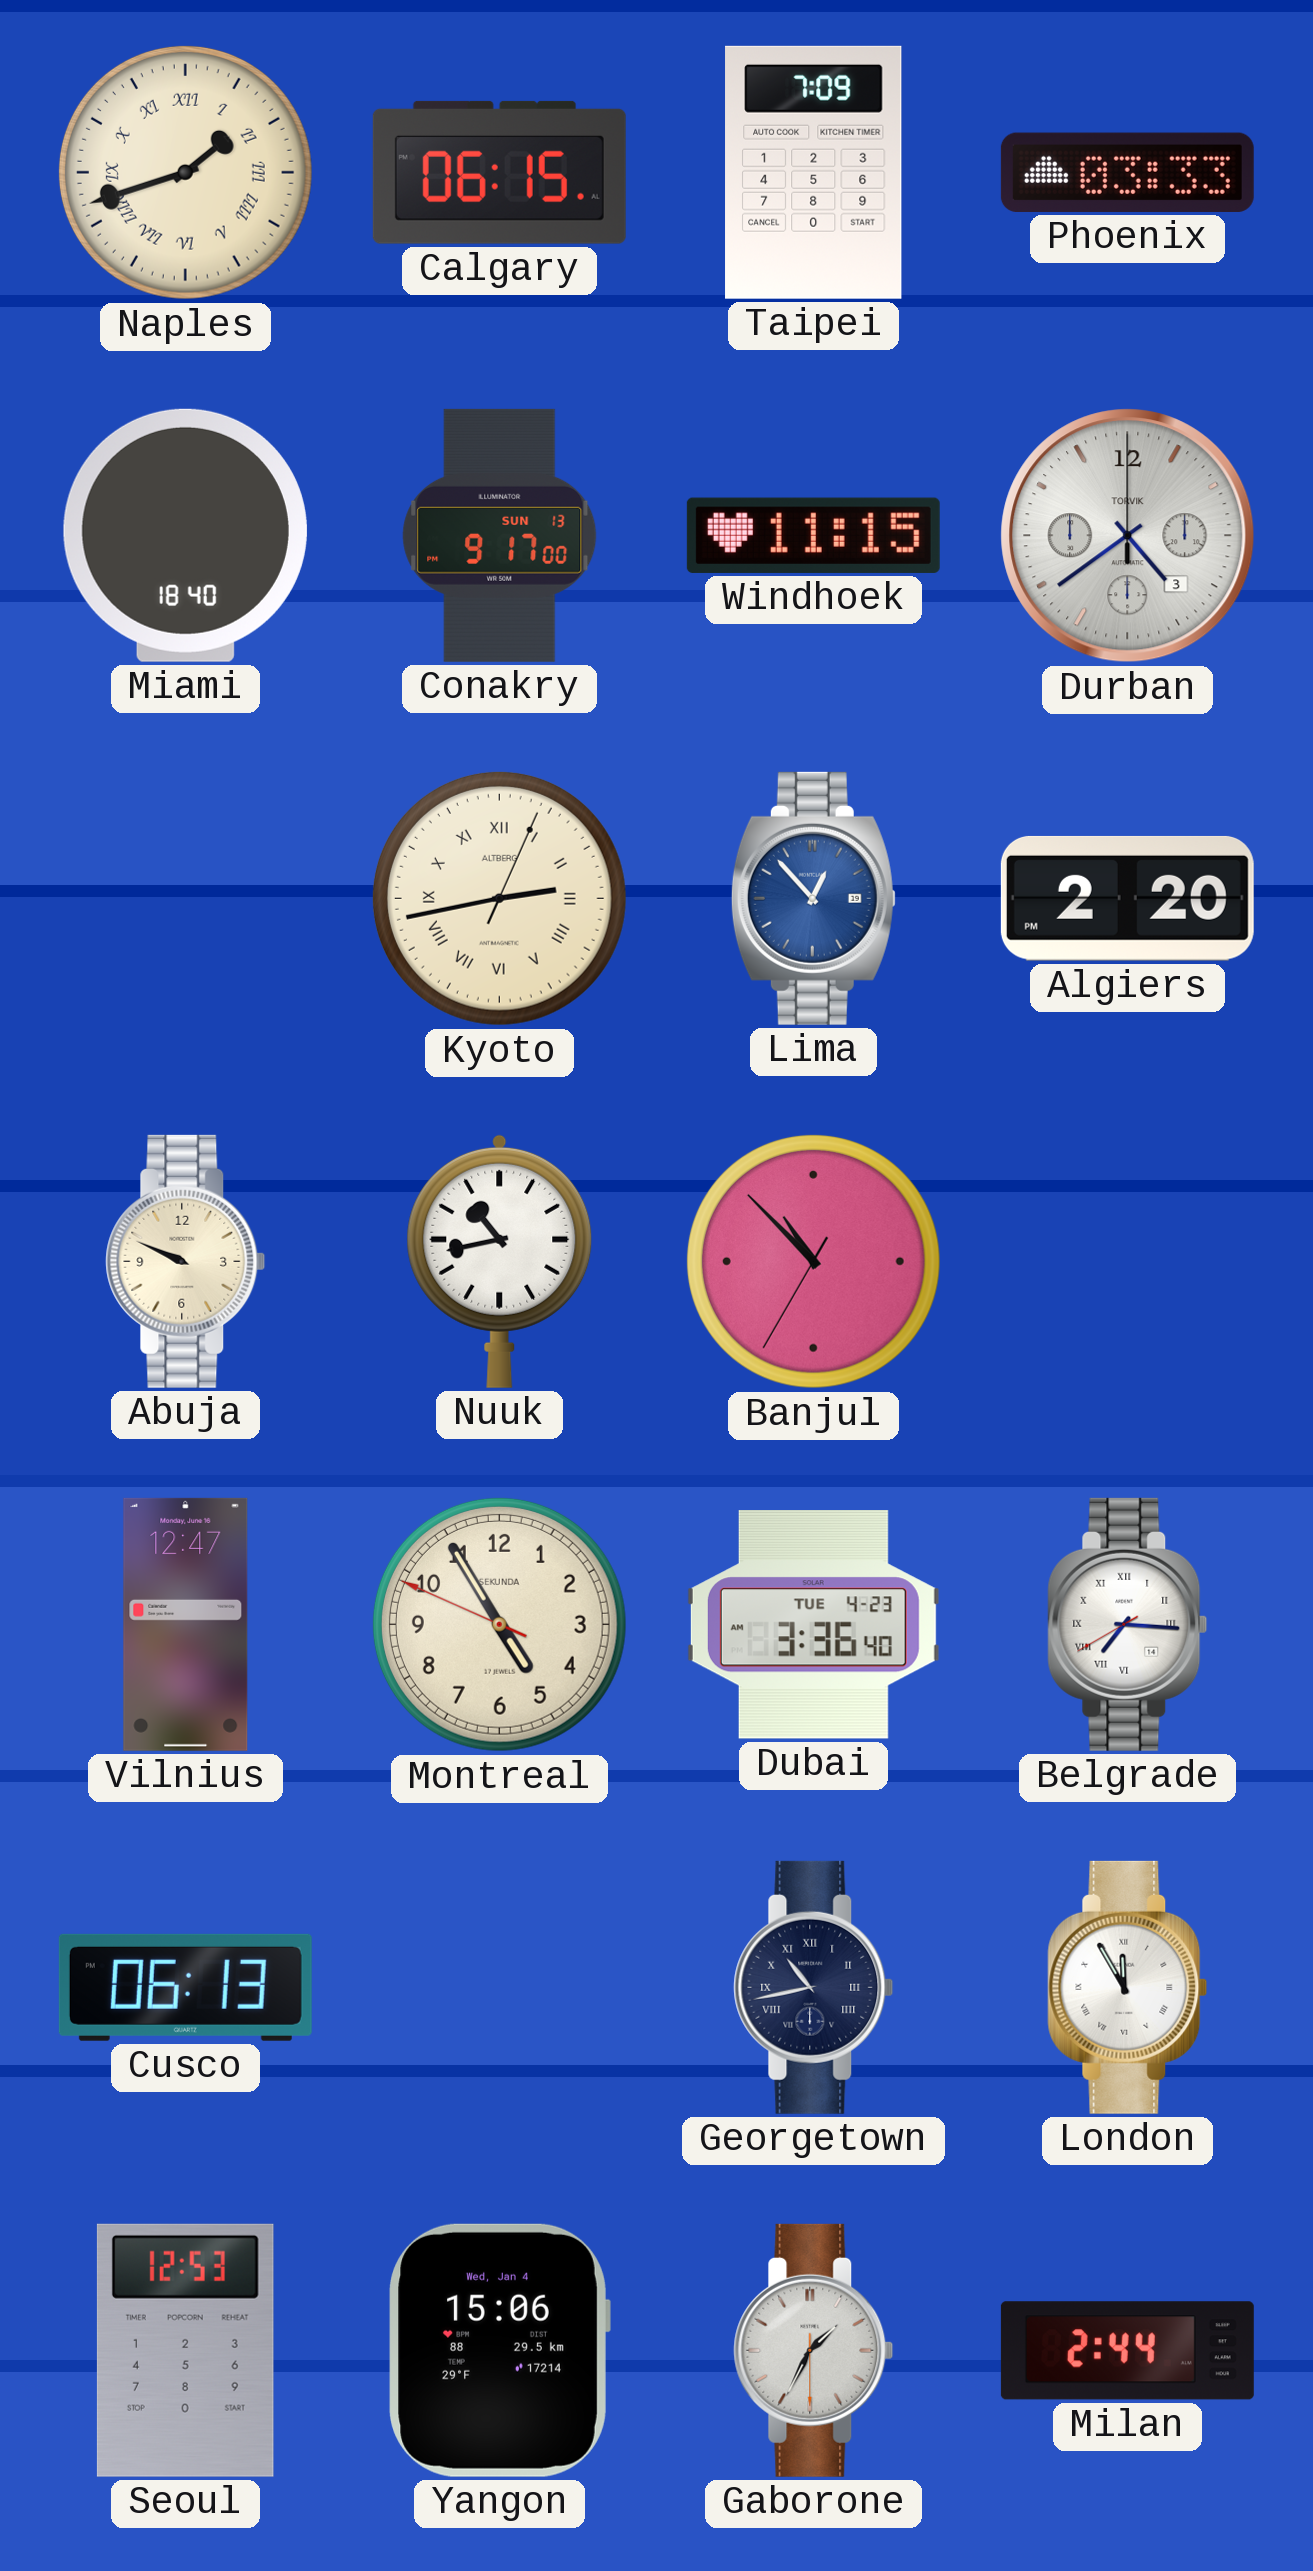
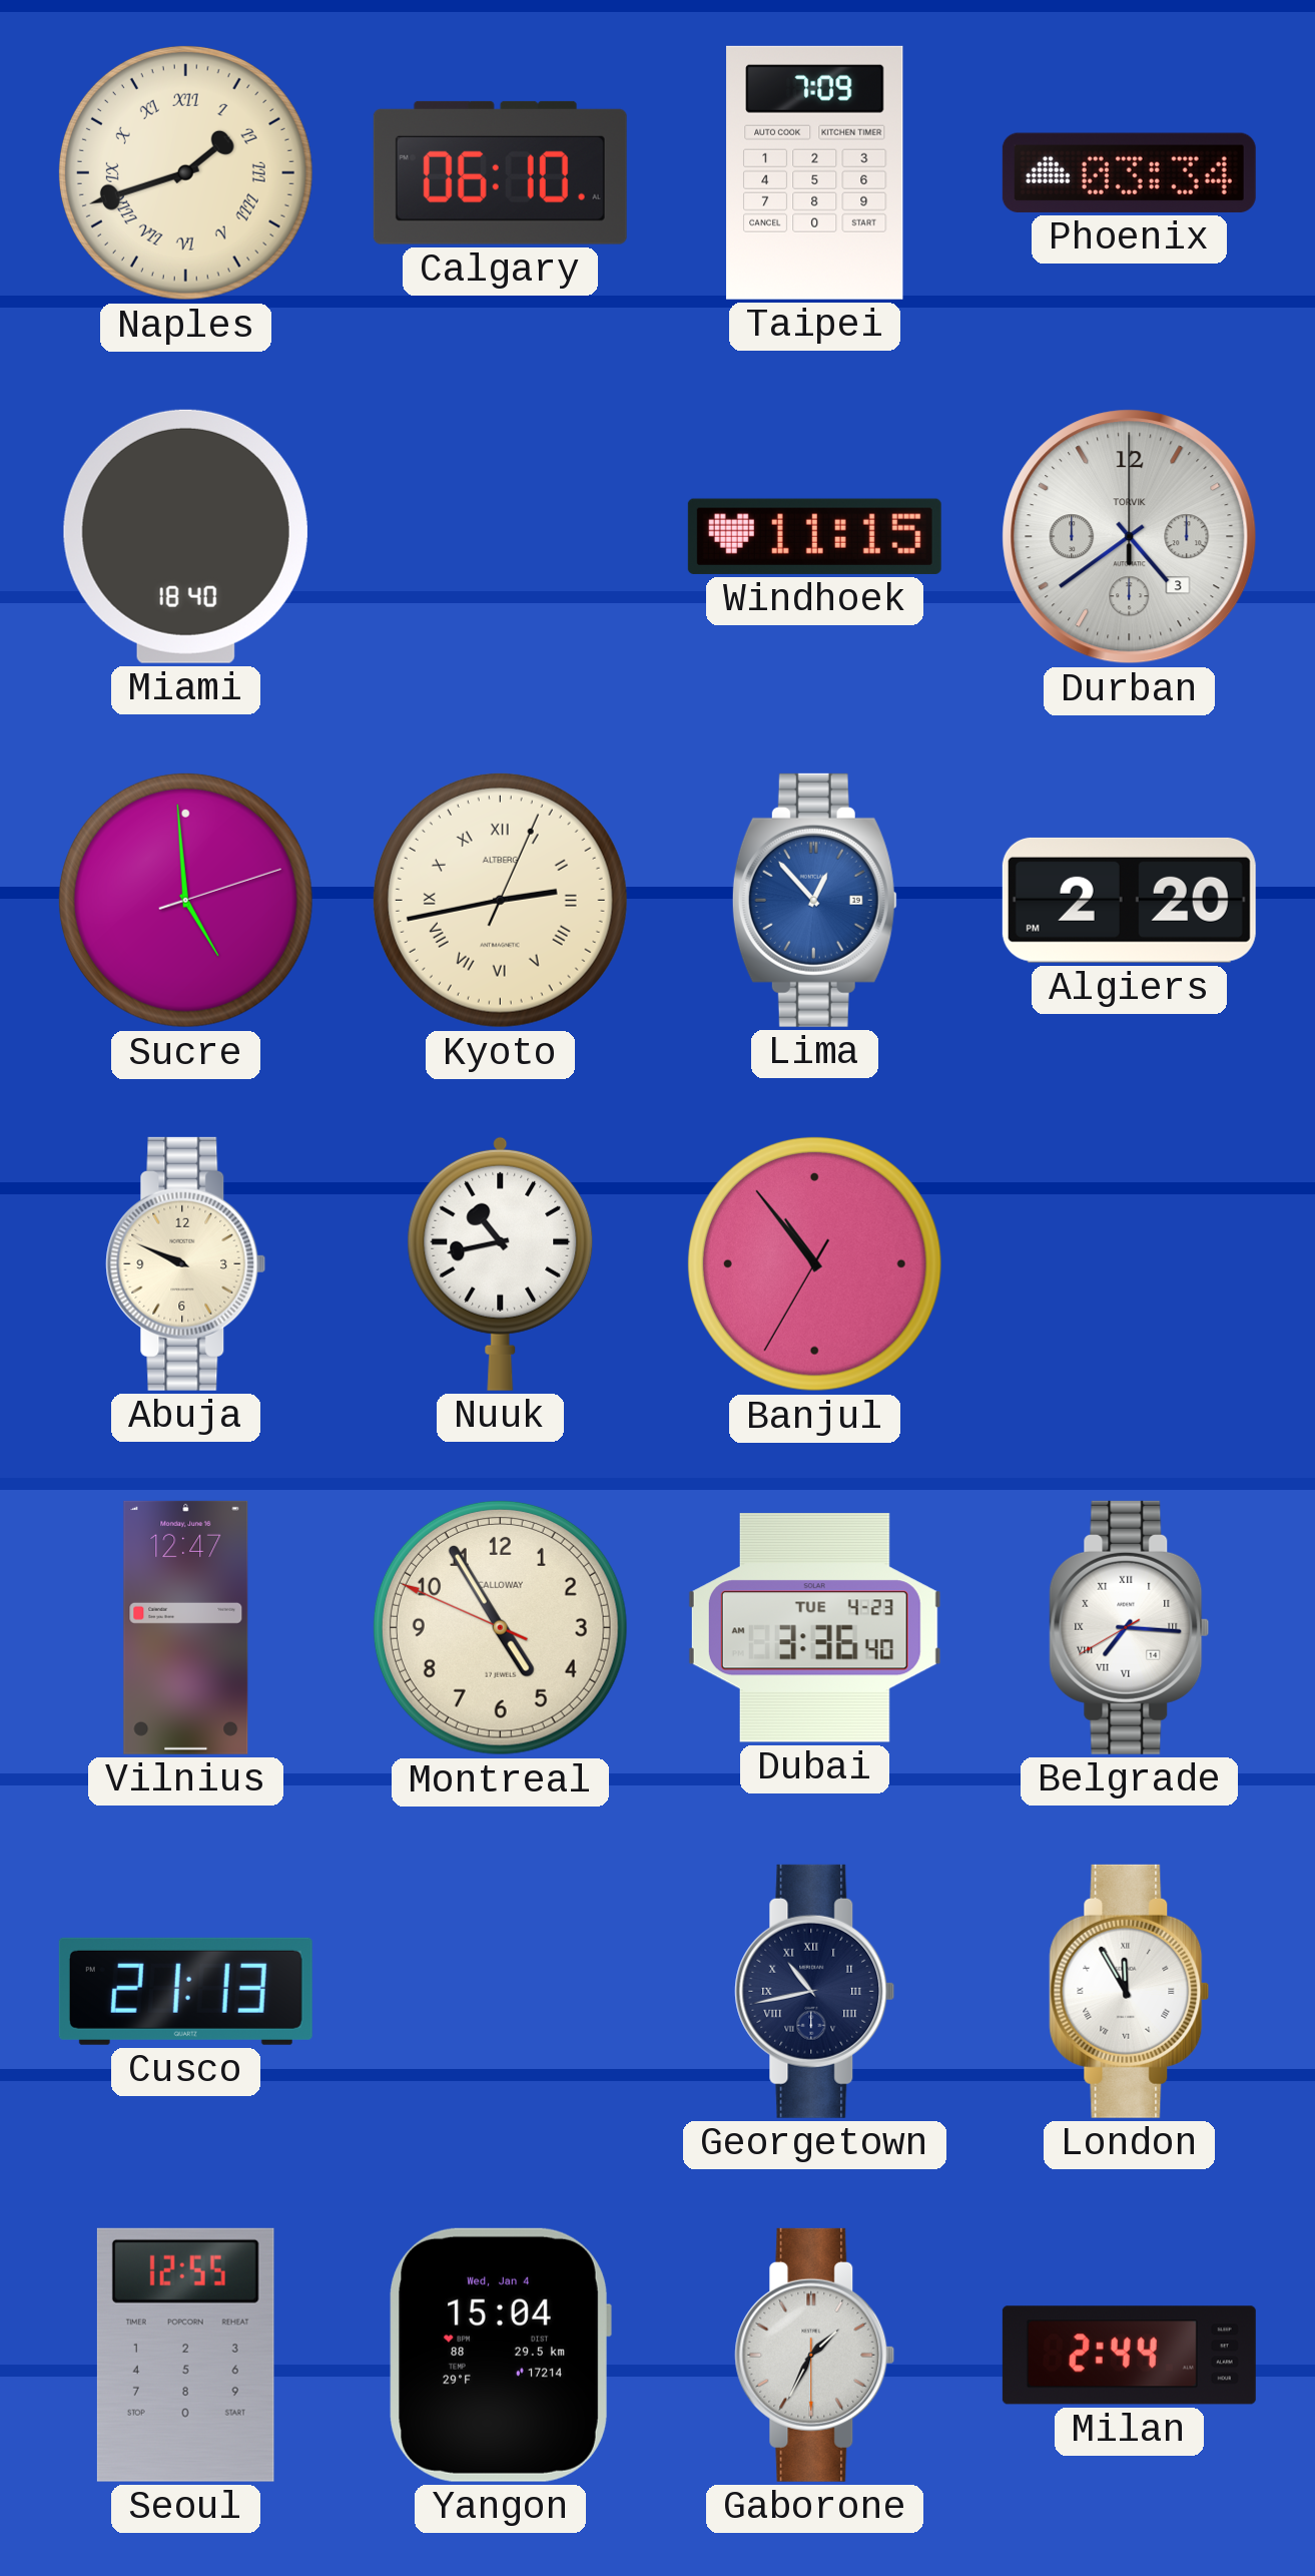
Calgary: 06:15 -> 06:10
Phoenix: 03:33 -> 03:34
Conakry: 9:17 -> none
Sucre: none -> 4:59
Banjul: 10:52 -> 10:53
Montreal brand: SEKUNDA -> CALLOWAY
Cusco: 06:13 -> 21:13
Seoul: 12:53 -> 12:55
Yangon: 15:06 -> 15:04
